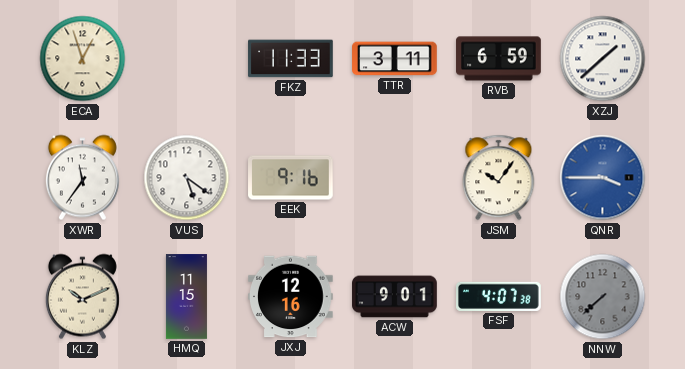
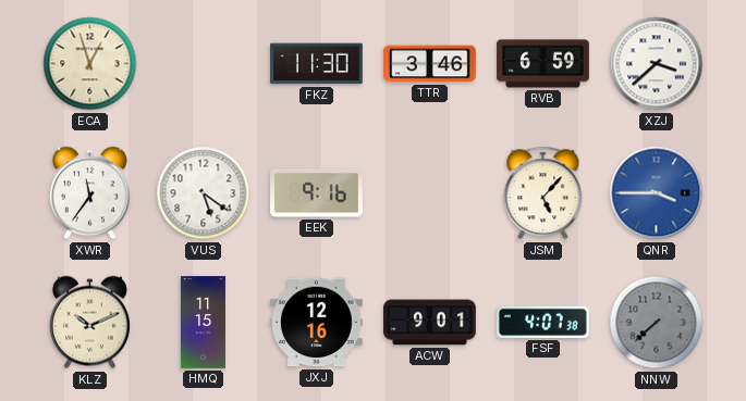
FKZ: 11:33 -> 11:30
TTR: 3:11 -> 3:46
XZJ: 1:38 -> 3:38
JSM: 10:06 -> 5:07
